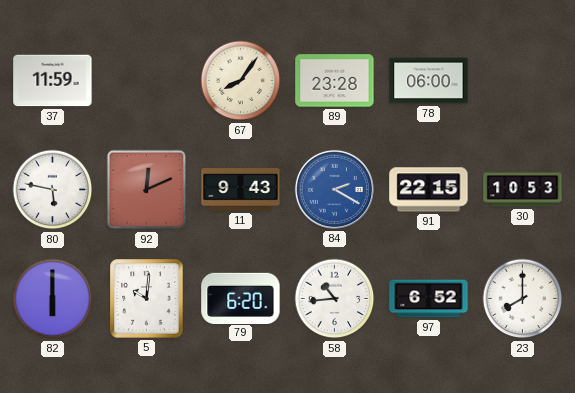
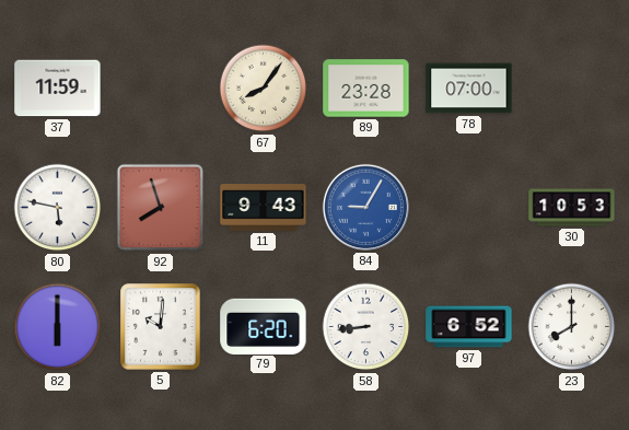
78: 06:00 -> 07:00
92: 12:11 -> 7:57
84: 2:20 -> 9:05
91: 22:15 -> none
58: 10:44 -> 8:44
